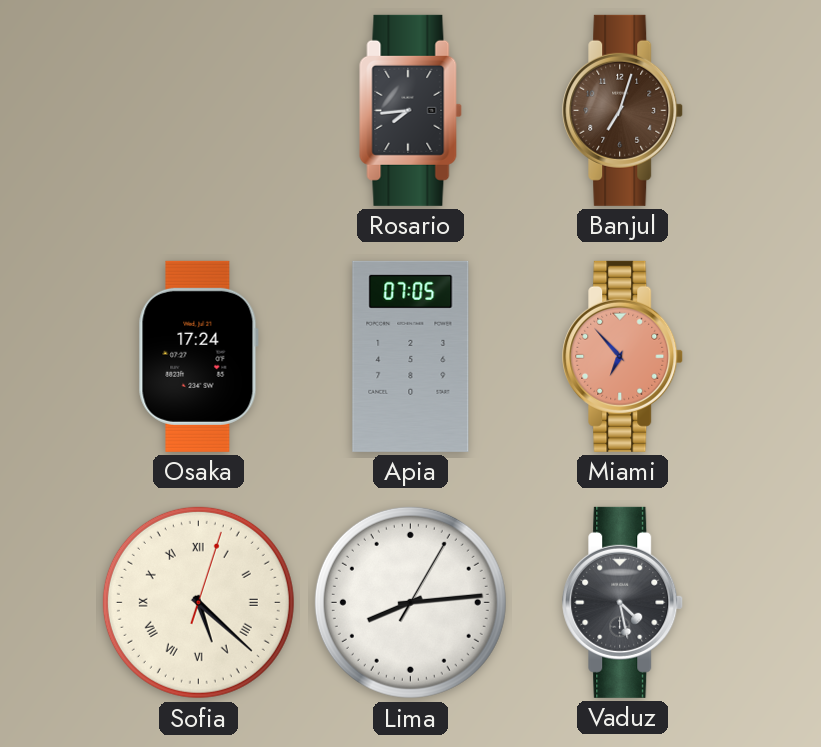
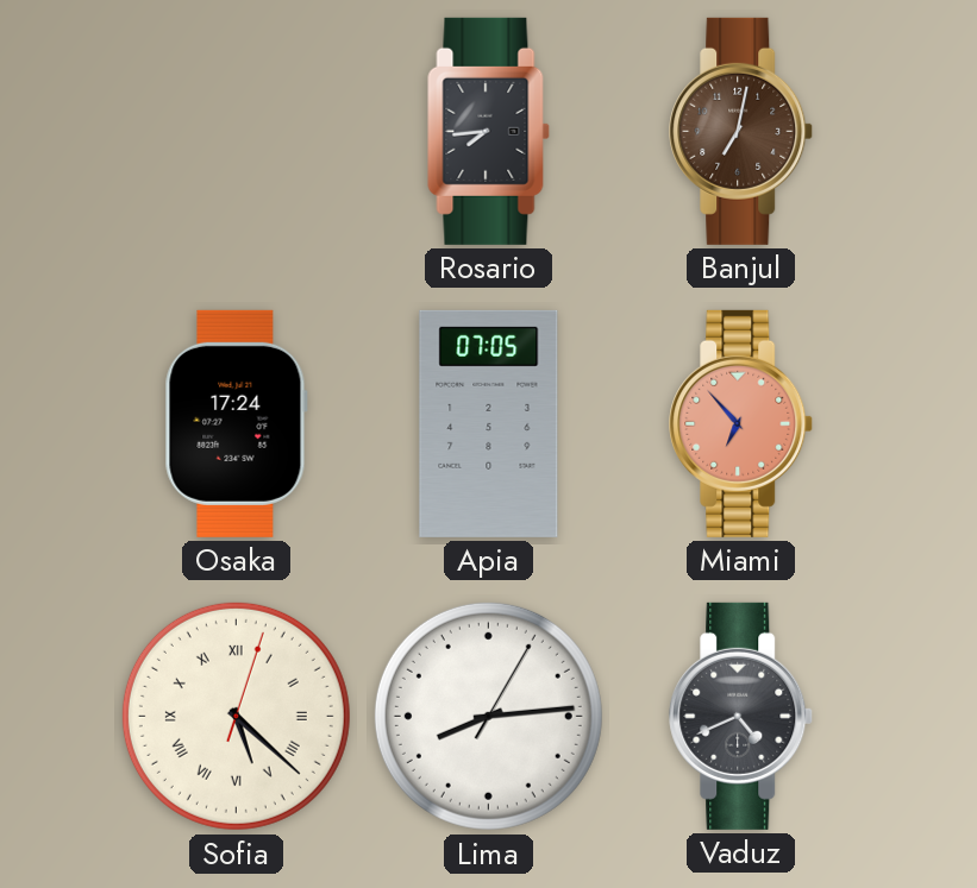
Banjul: 7:03 -> 7:02
Vaduz: 4:28 -> 4:41
